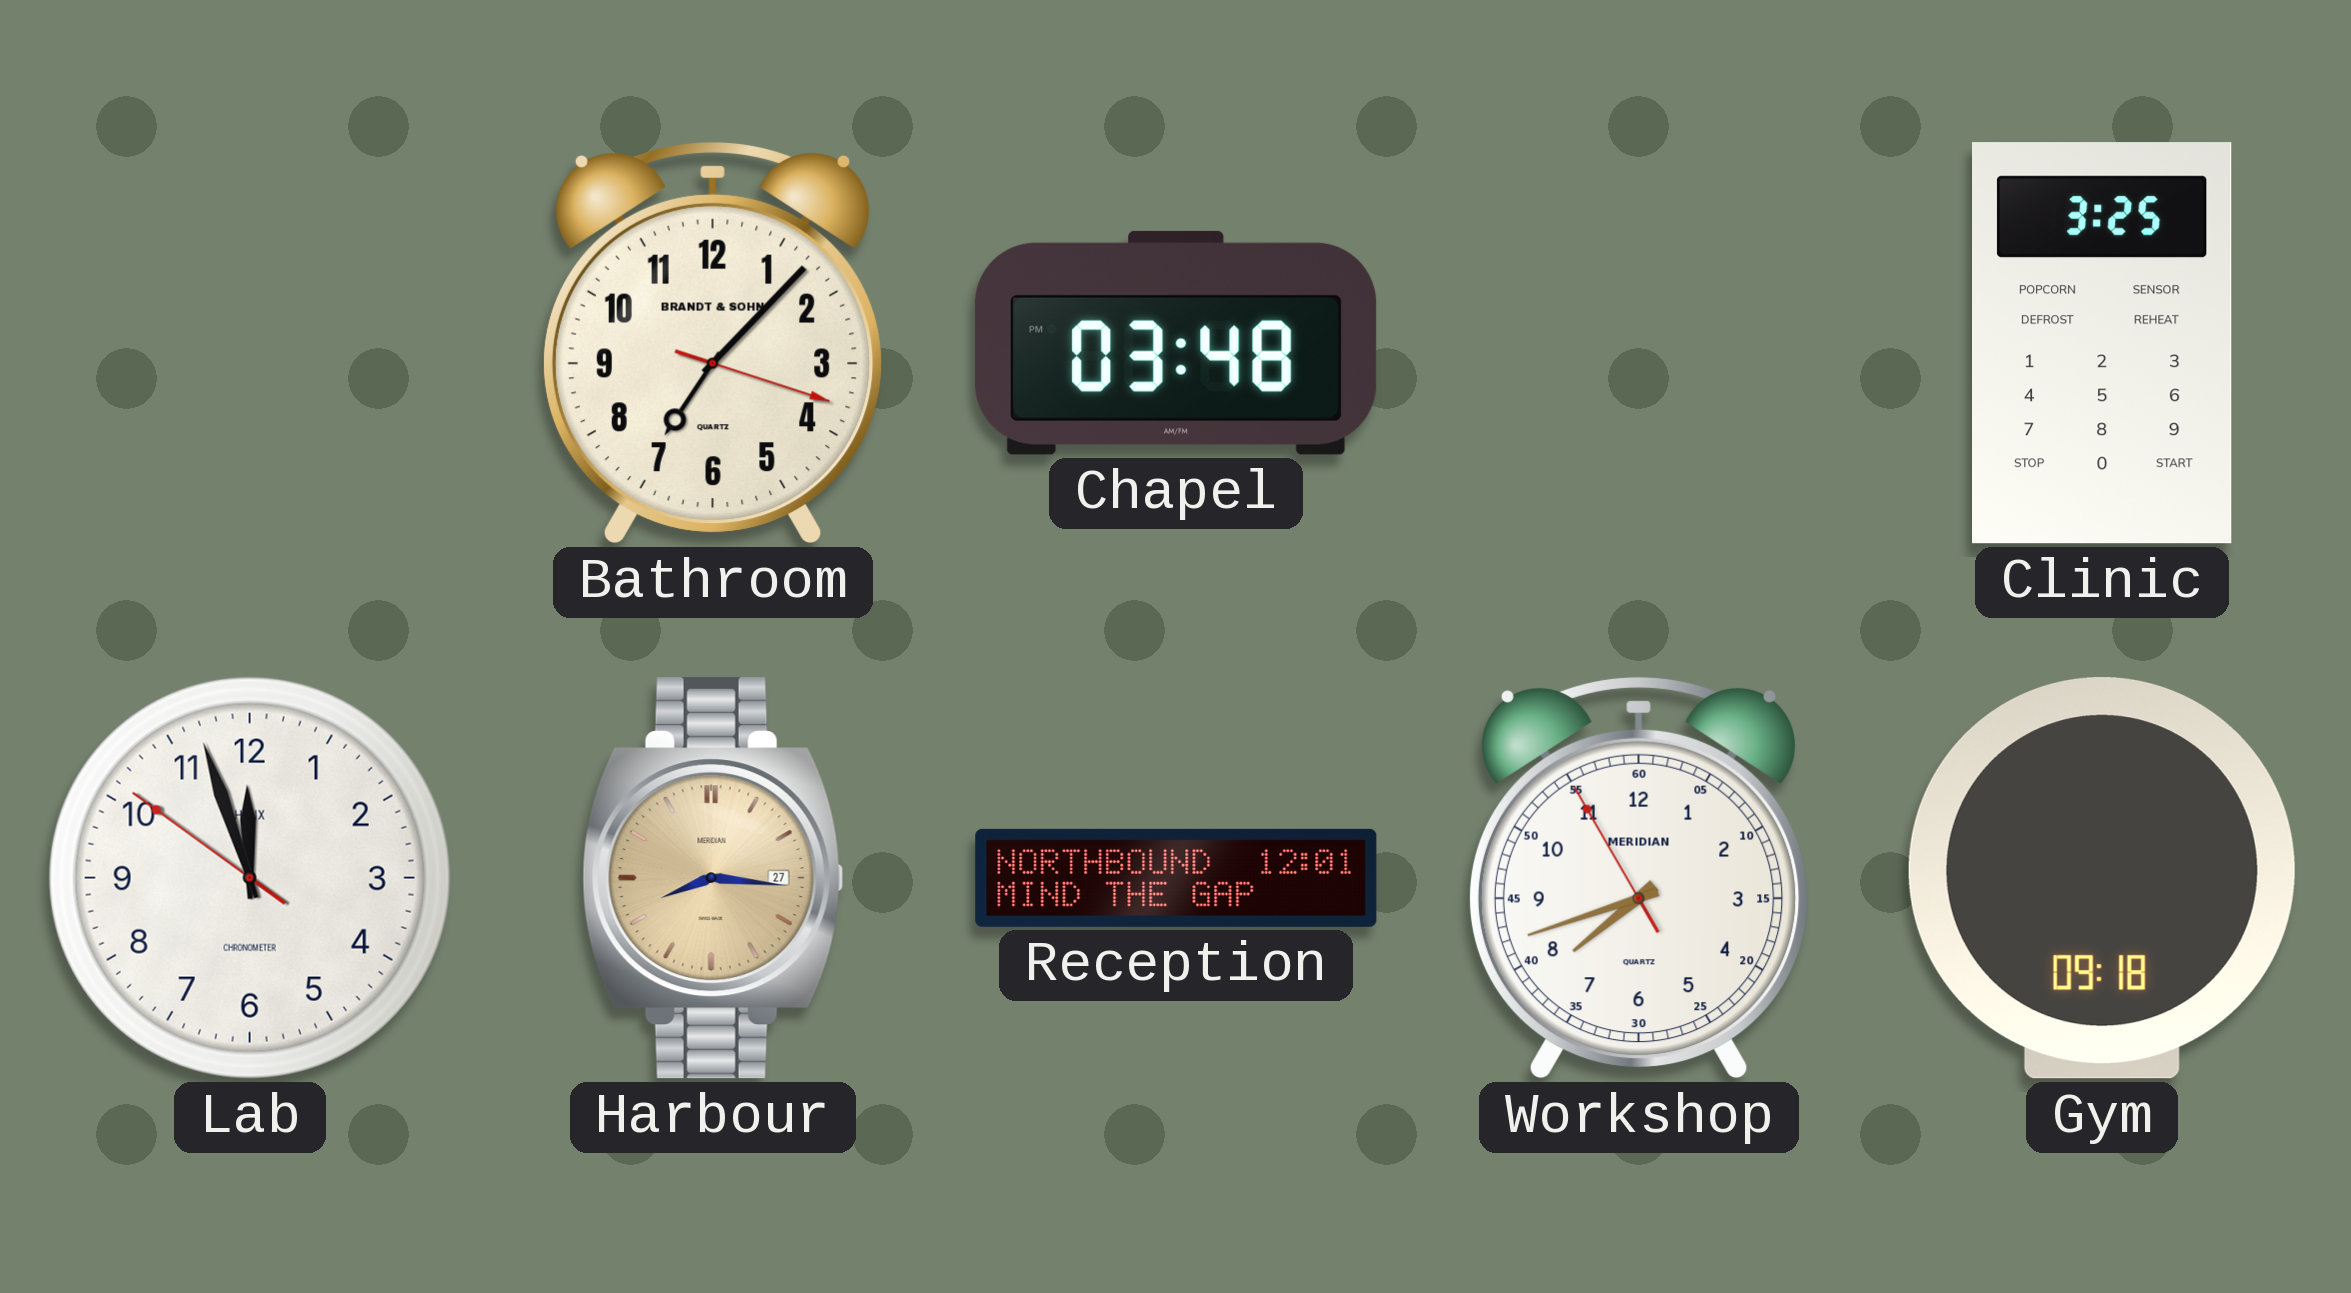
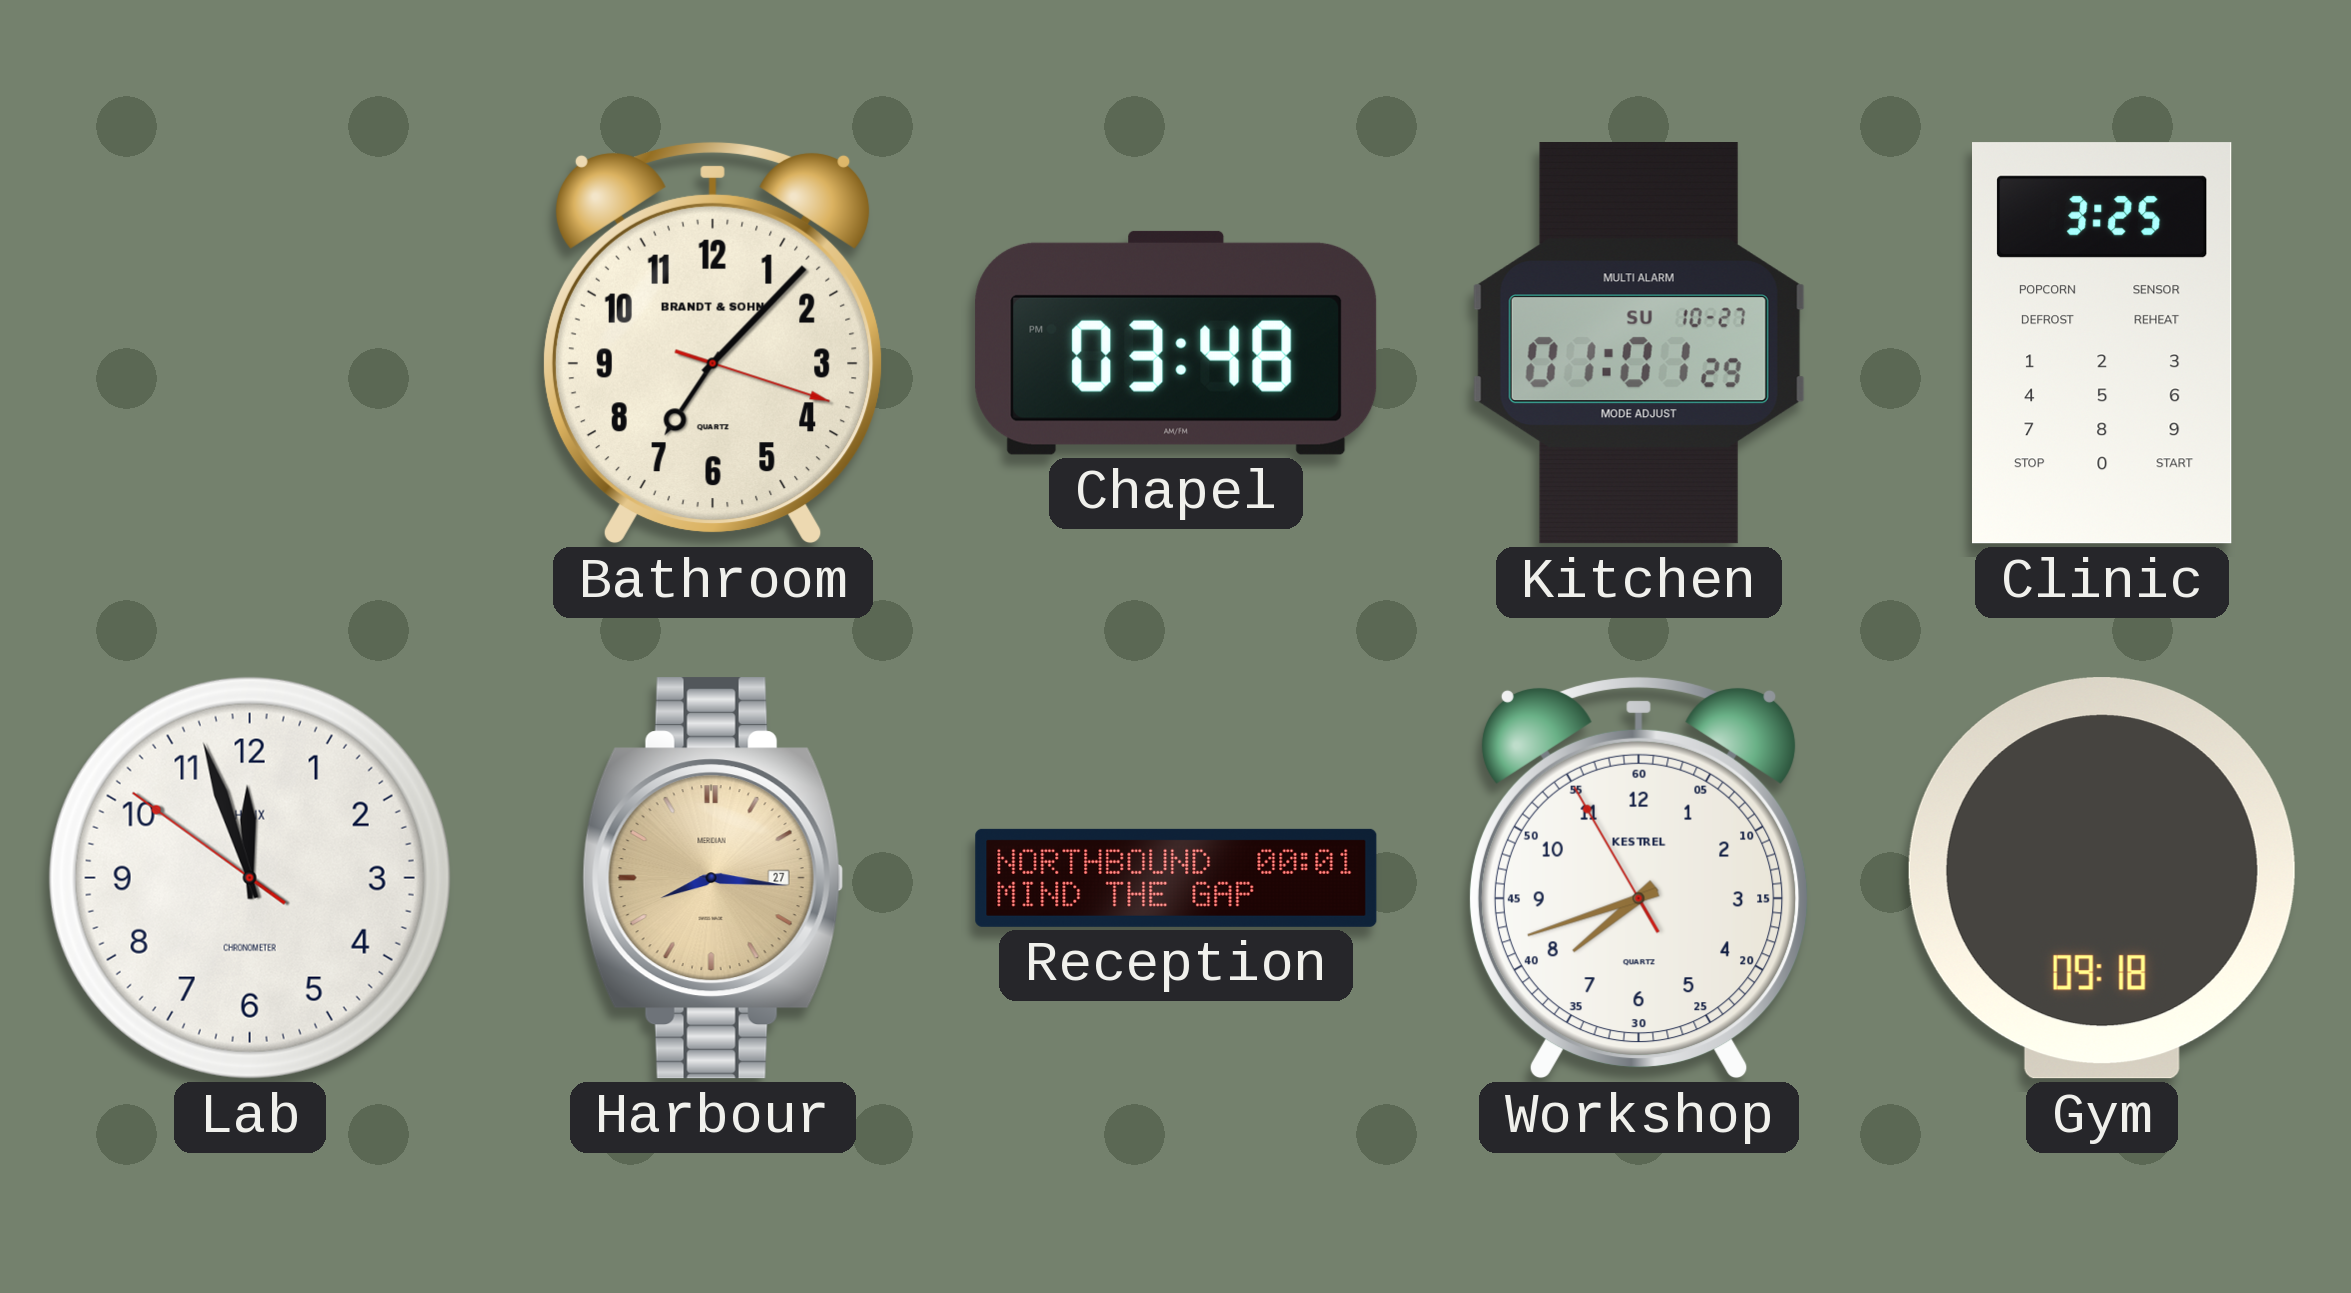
Kitchen: none -> 01:01
Reception: 12:01 -> 00:01
Workshop brand: MERIDIAN -> KESTREL
